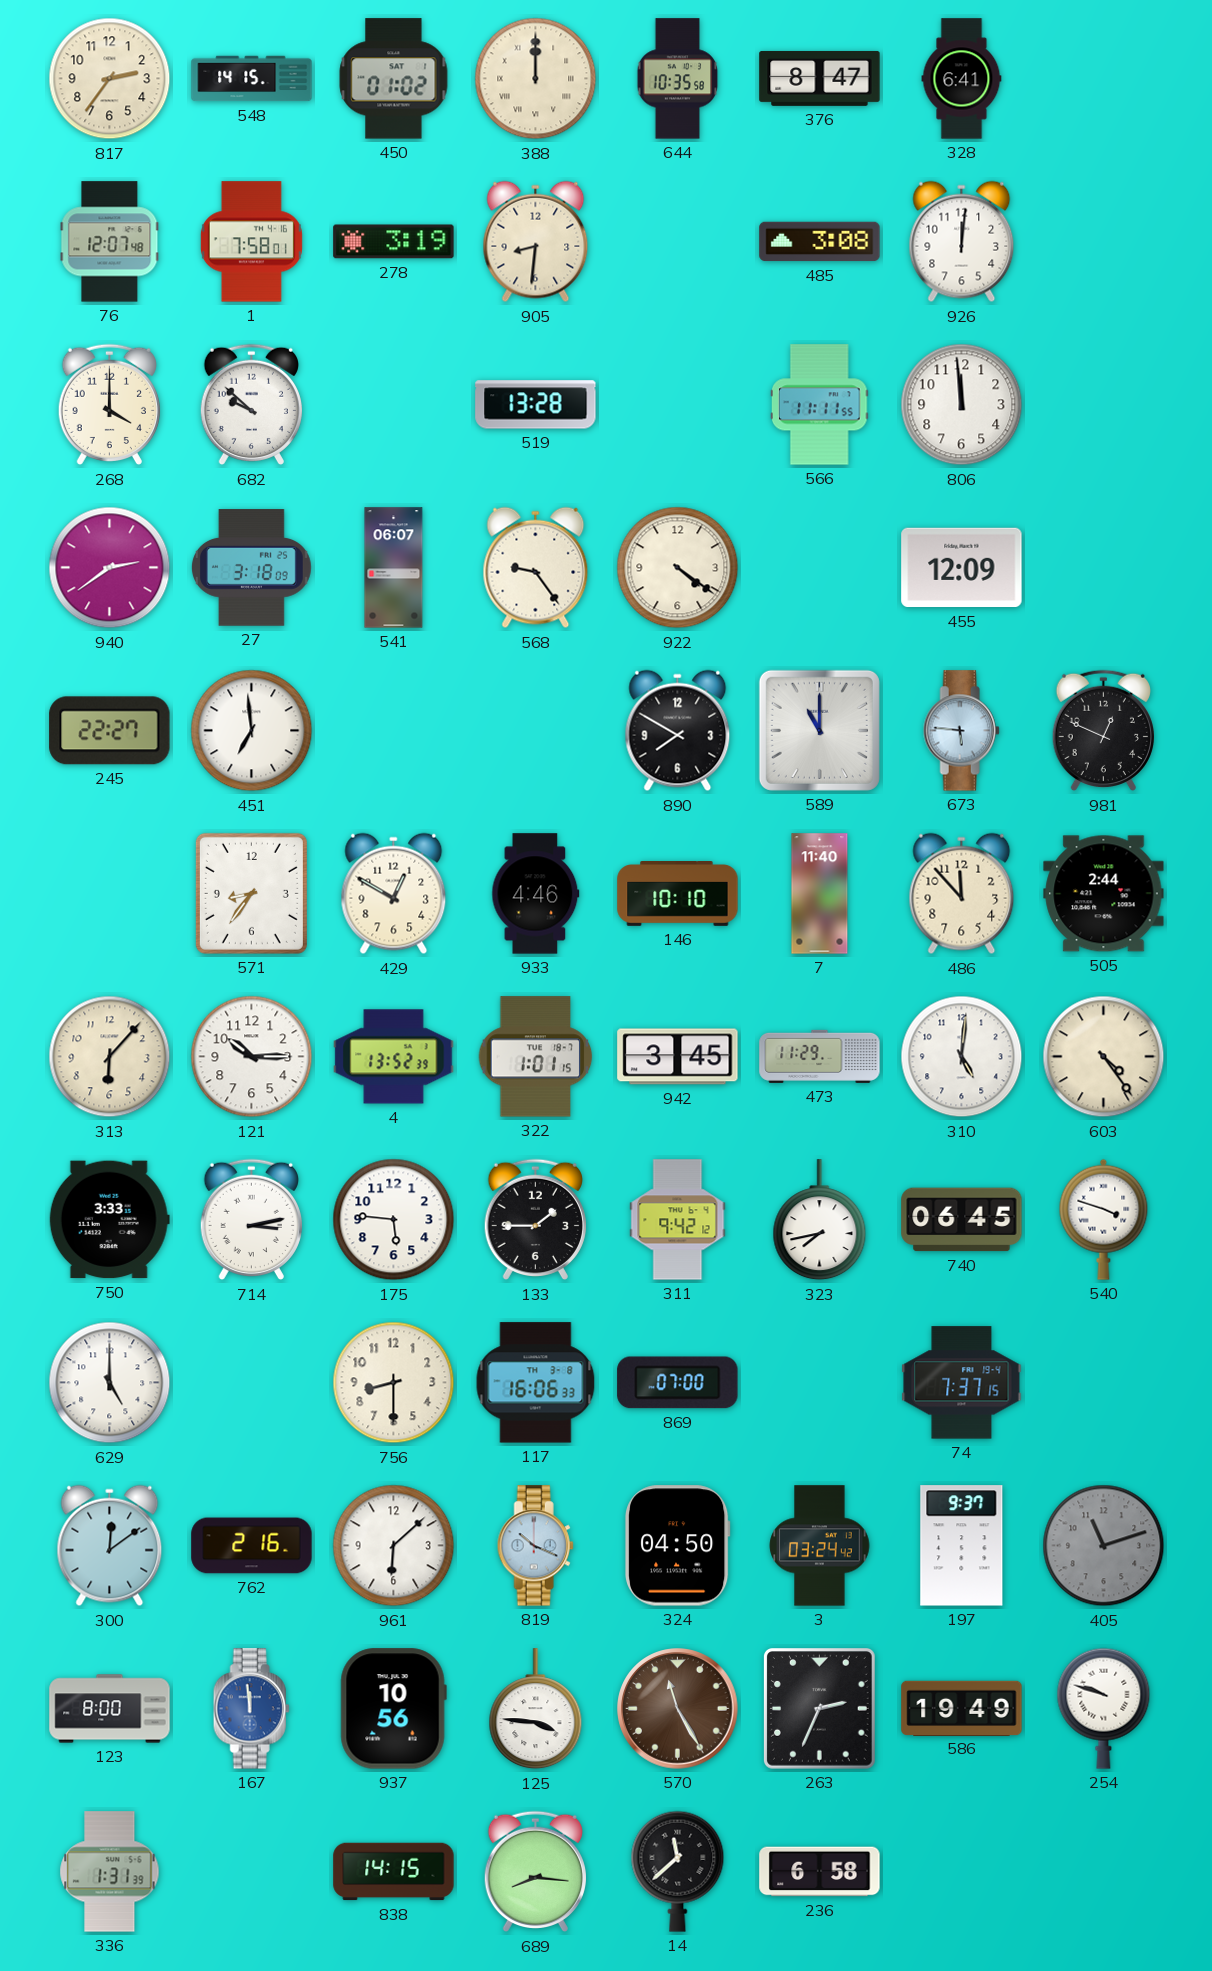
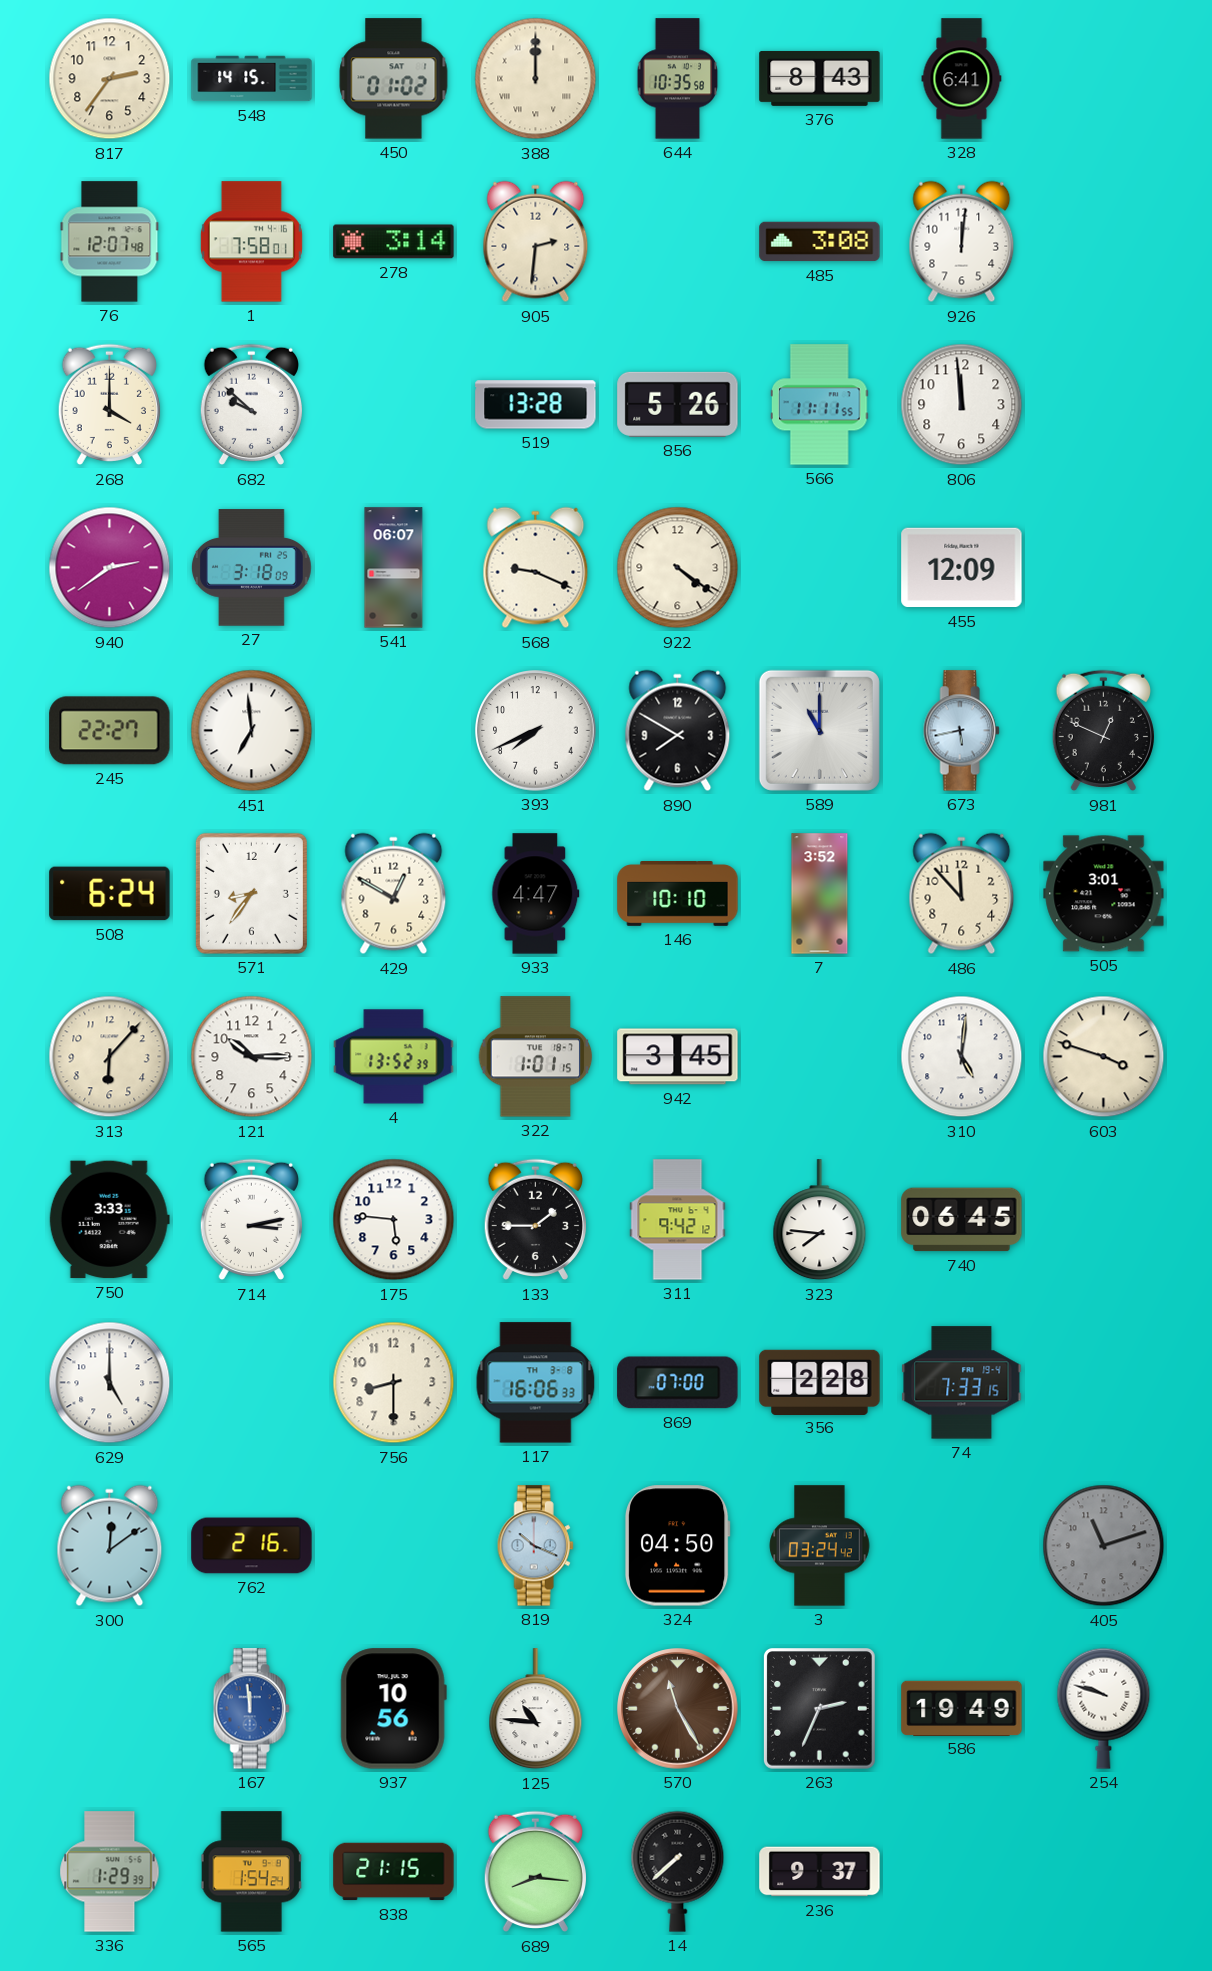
376: 8:47 -> 8:43
278: 3:19 -> 3:14
905: 8:31 -> 2:31
856: none -> 5:26
568: 9:24 -> 9:19
393: none -> 7:41
673: 5:46 -> 5:43
508: none -> 6:24
933: 4:46 -> 4:47
7: 11:40 -> 3:52
505: 2:44 -> 3:01
473: 11:29 -> none
603: 4:24 -> 3:48
323: 7:43 -> 7:46
540: 3:48 -> none
356: none -> 2:28
74: 7:37 -> 7:33
961: 6:08 -> none
197: 9:37 -> none
123: 8:00 -> none
125: 3:46 -> 10:46
336: 1:31 -> 1:29
565: none -> 1:54
838: 14:15 -> 21:15
14: 11:38 -> 7:38
236: 6:58 -> 9:37
